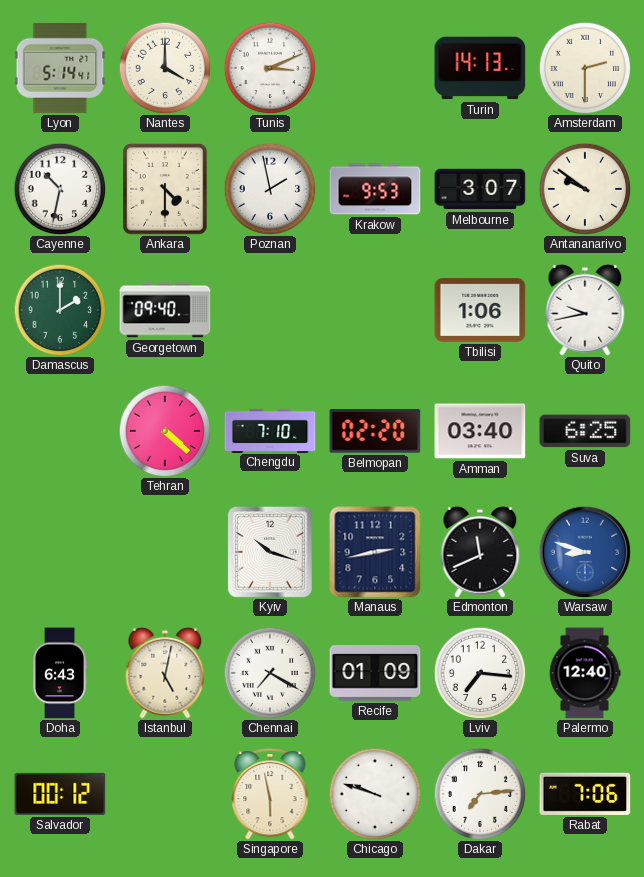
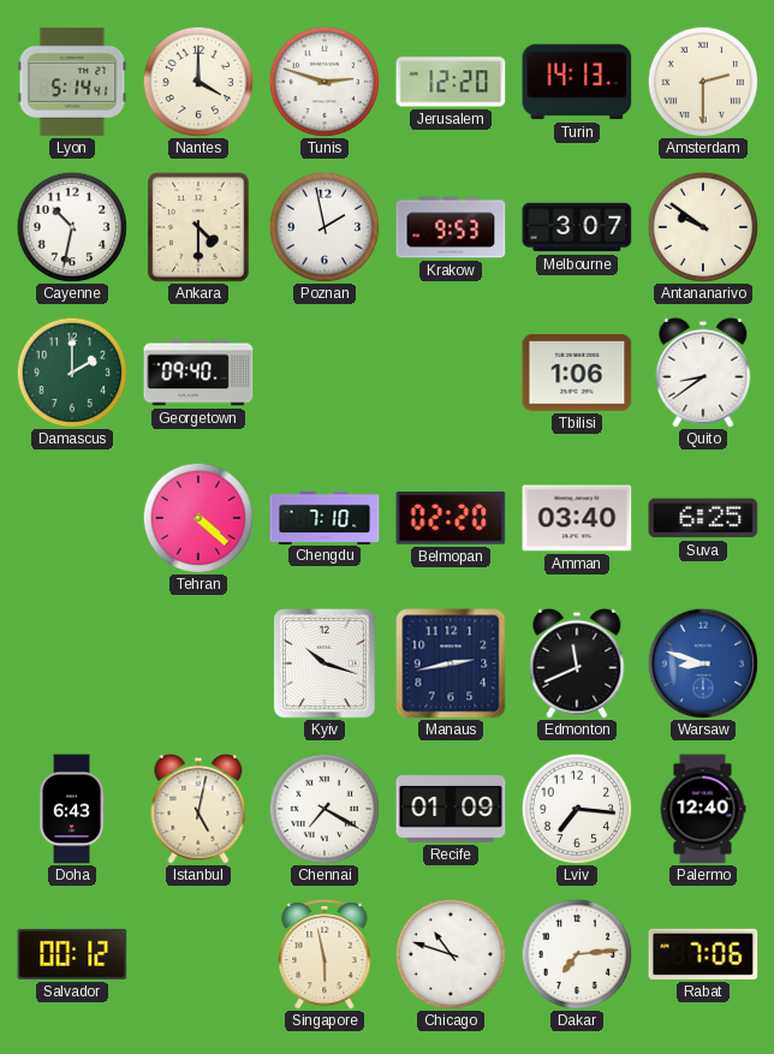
Tunis: 3:11 -> 2:48
Jerusalem: none -> 12:20
Quito: 9:43 -> 8:39
Chicago: 9:48 -> 10:48
